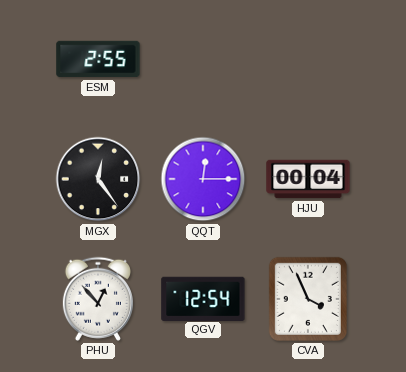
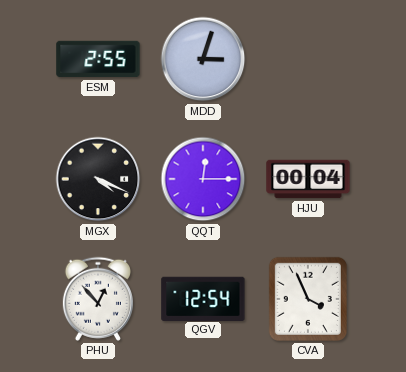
MDD: none -> 3:03
MGX: 12:24 -> 4:19
